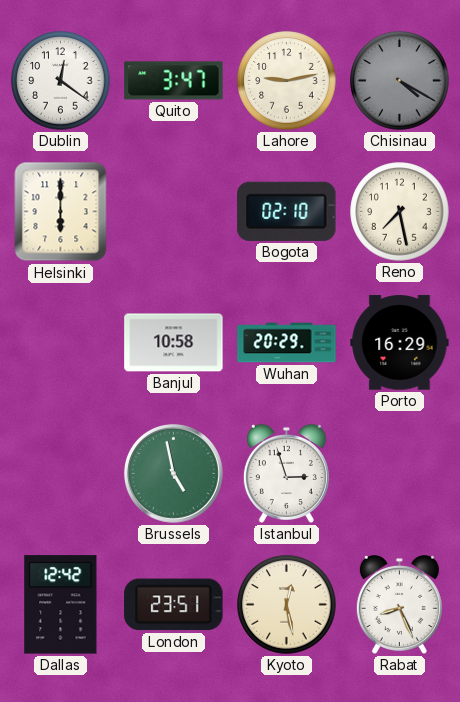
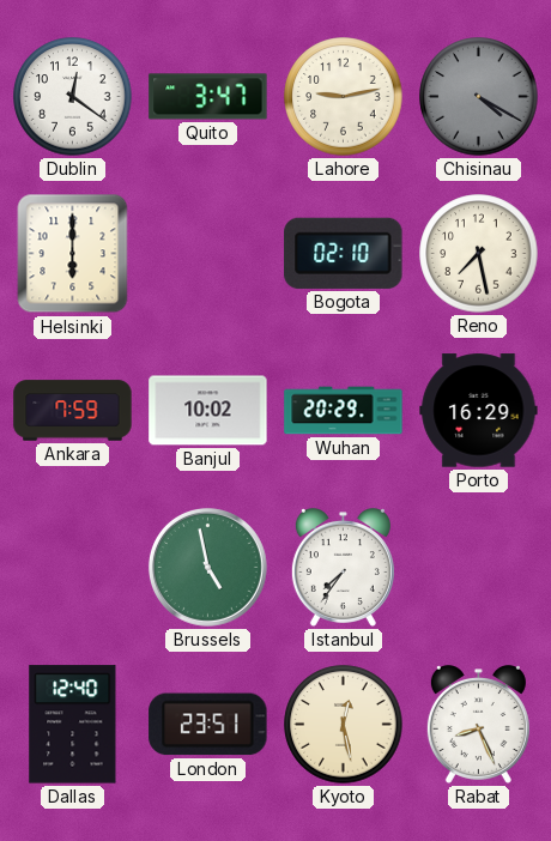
Ankara: none -> 7:59
Banjul: 10:58 -> 10:02
Istanbul: 2:57 -> 7:36
Dallas: 12:42 -> 12:40
